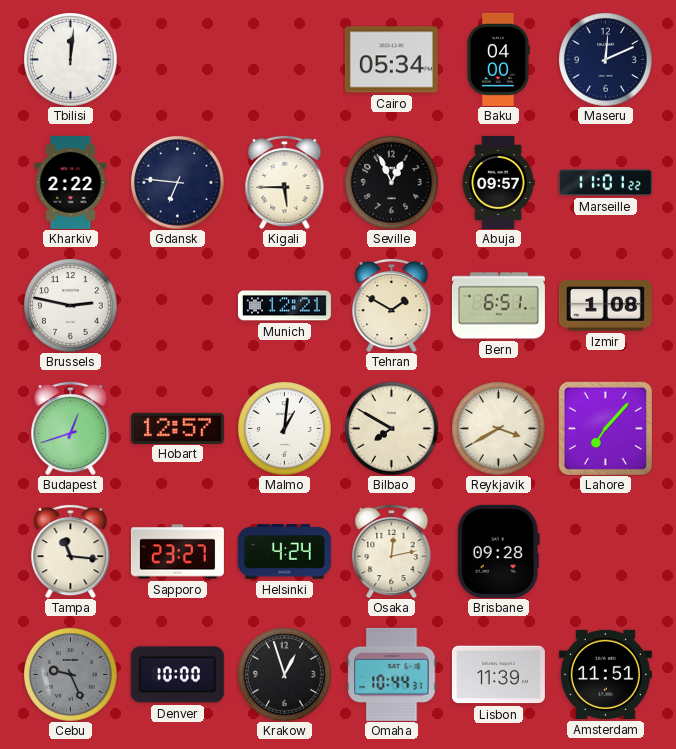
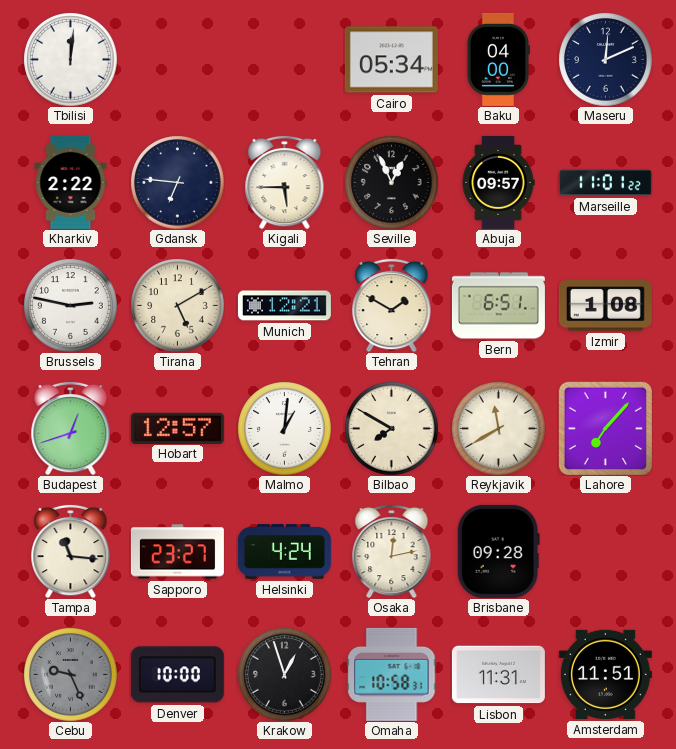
Tirana: none -> 5:10
Reykjavik: 3:40 -> 11:40
Omaha: 10:44 -> 10:58
Lisbon: 11:39 -> 11:31
